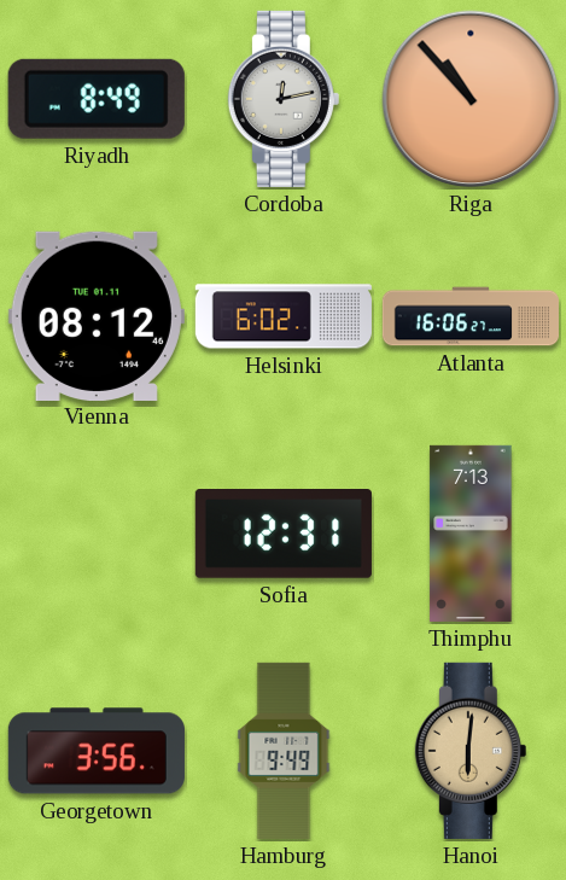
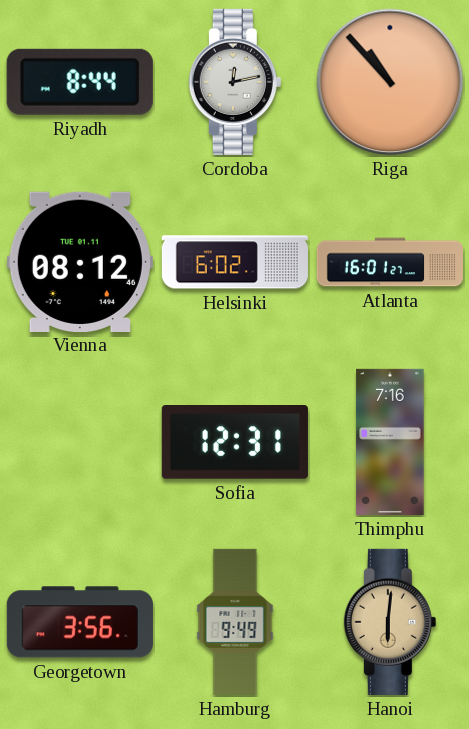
Riyadh: 8:49 -> 8:44
Atlanta: 16:06 -> 16:01
Thimphu: 7:13 -> 7:16
